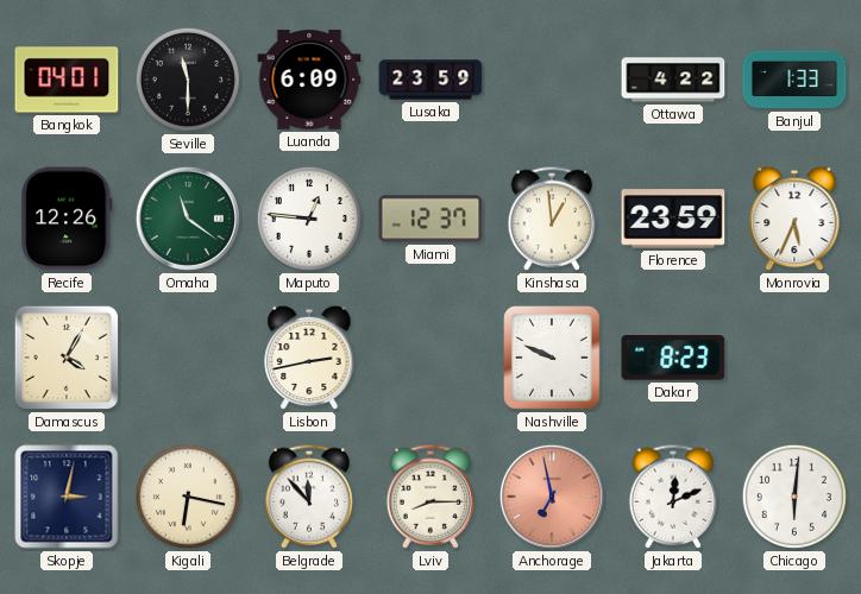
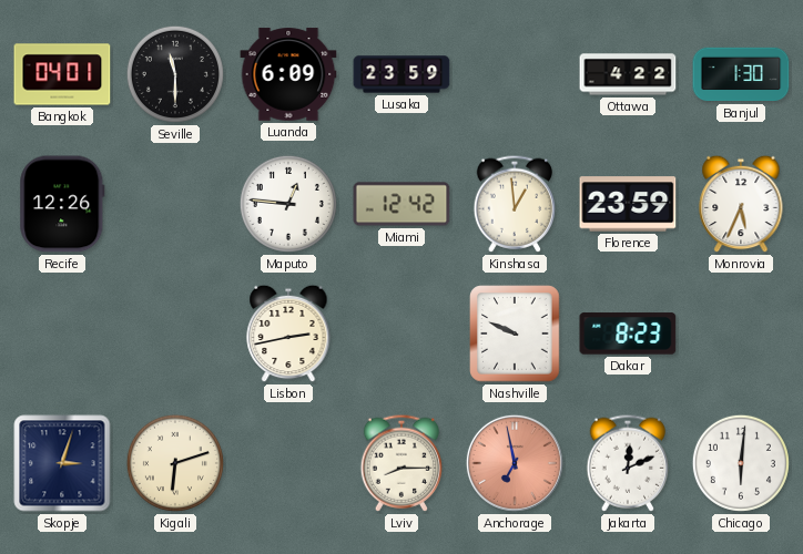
Banjul: 1:33 -> 1:30
Omaha: 11:21 -> none
Miami: 12:37 -> 12:42
Damascus: 4:05 -> none
Skopje: 3:02 -> 3:03
Kigali: 6:17 -> 6:12
Belgrade: 11:53 -> none
